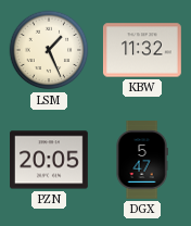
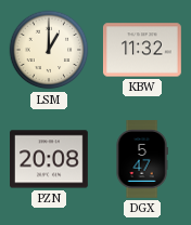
LSM: 1:26 -> 1:00
PZN: 20:05 -> 20:08
